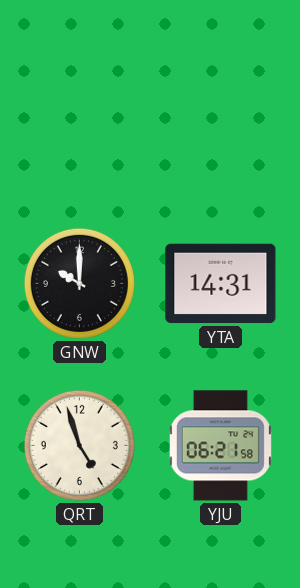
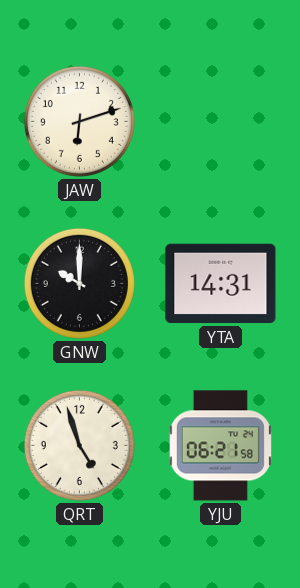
JAW: none -> 6:12
